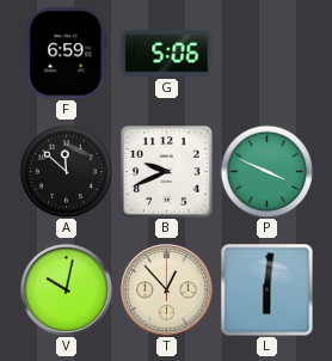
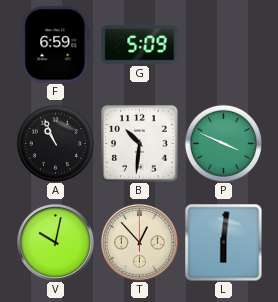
G: 5:06 -> 5:09
A: 11:52 -> 10:56
B: 9:41 -> 10:31
